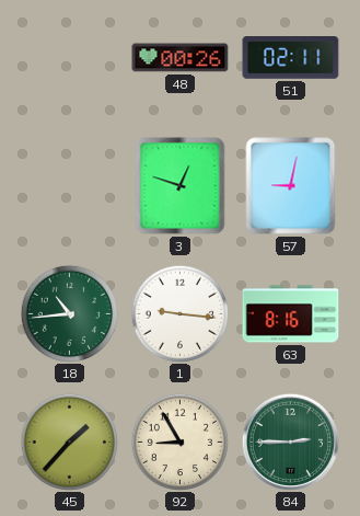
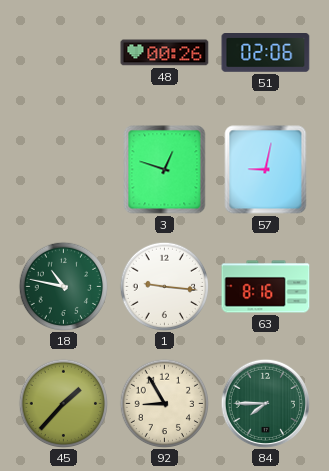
51: 02:11 -> 02:06
18: 10:44 -> 10:47
84: 2:45 -> 7:45
